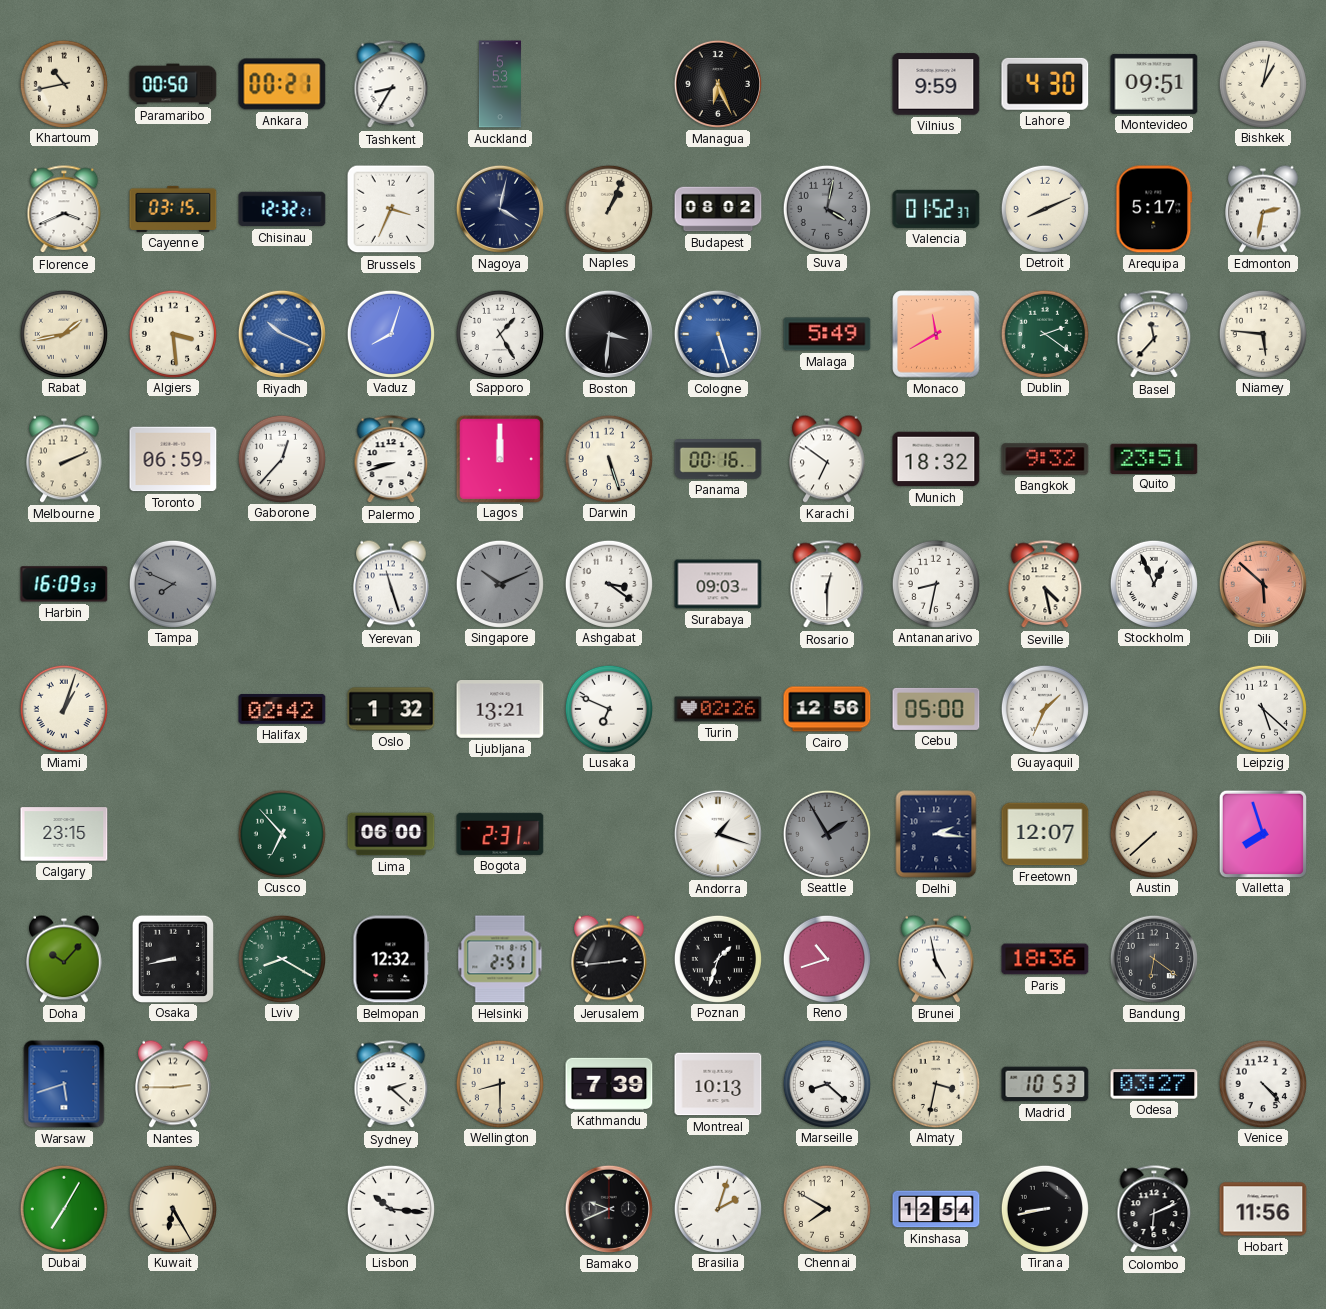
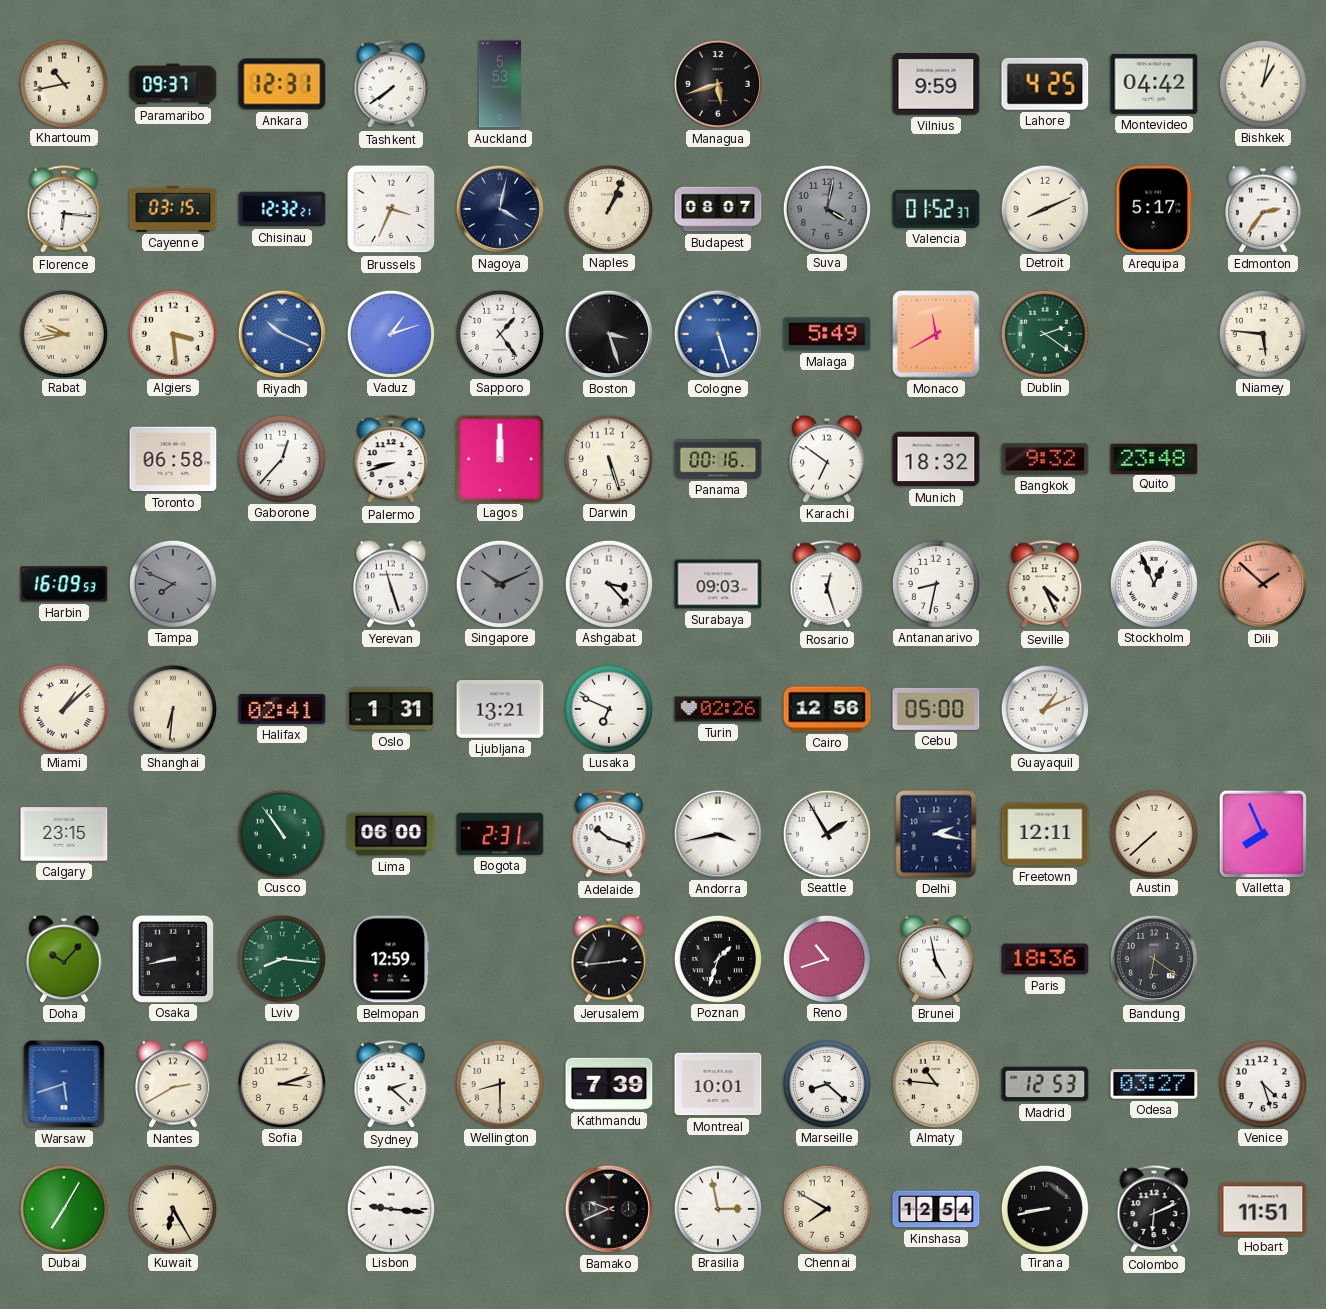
Paramaribo: 00:50 -> 09:37
Ankara: 00:21 -> 12:31
Tashkent: 8:35 -> 7:39
Managua: 6:26 -> 5:42
Lahore: 4:30 -> 4:25
Montevideo: 09:51 -> 04:42
Florence: 3:41 -> 6:16
Budapest: 08:02 -> 08:07
Edmonton: 2:32 -> 2:36
Rabat: 1:43 -> 9:43
Vaduz: 8:03 -> 1:12
Sapporo: 1:25 -> 1:24
Boston: 3:31 -> 3:27
Basel: 11:37 -> none
Melbourne: 2:11 -> none
Toronto: 06:59 -> 06:58
Quito: 23:51 -> 23:48
Ashgabat: 3:21 -> 3:23
Rosario: 12:30 -> 12:27
Seville: 4:28 -> 4:26
Dili: 5:52 -> 1:52
Miami: 1:03 -> 1:08
Shanghai: none -> 6:31
Halifax: 02:42 -> 02:41
Oslo: 1:32 -> 1:31
Guayaquil: 1:34 -> 1:11
Leipzig: 5:22 -> none
Cusco: 6:53 -> 10:54
Adelaide: none -> 10:18
Andorra: 1:18 -> 3:43
Seattle dial: grey -> white
Delhi: 2:16 -> 2:17
Freetown: 12:07 -> 12:11
Valletta: 7:57 -> 7:56
Lviv: 8:20 -> 8:16
Belmopan: 12:32 -> 12:59
Helsinki: 2:51 -> none
Nantes: 2:45 -> 2:40
Sofia: none -> 3:12
Montreal: 10:13 -> 10:01
Almaty: 3:32 -> 10:46
Madrid: 10:53 -> 12:53
Venice: 4:23 -> 4:27
Lisbon: 10:16 -> 9:16
Brasilia: 2:03 -> 2:58
Hobart: 11:56 -> 11:51
